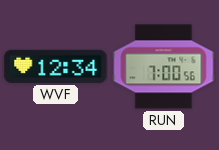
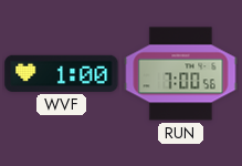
WVF: 12:34 -> 1:00
